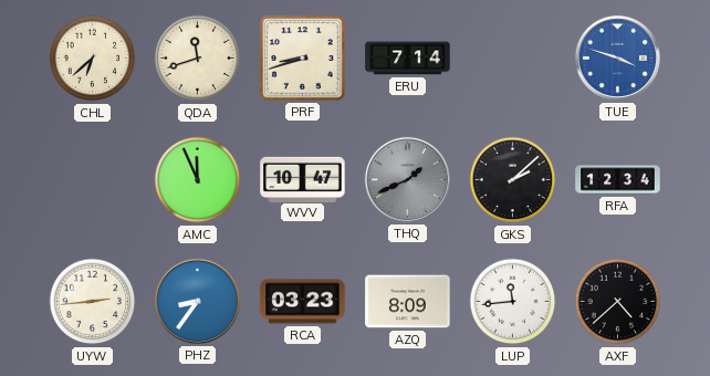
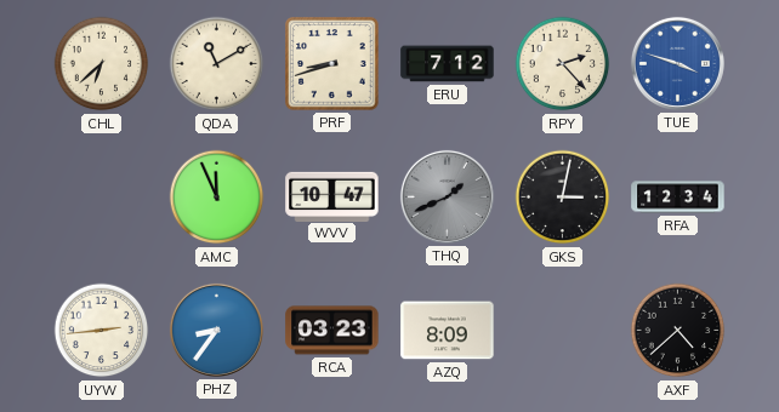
QDA: 11:42 -> 11:10
ERU: 7:14 -> 7:12
RPY: none -> 2:23
GKS: 2:08 -> 3:02
LUP: 11:44 -> none
